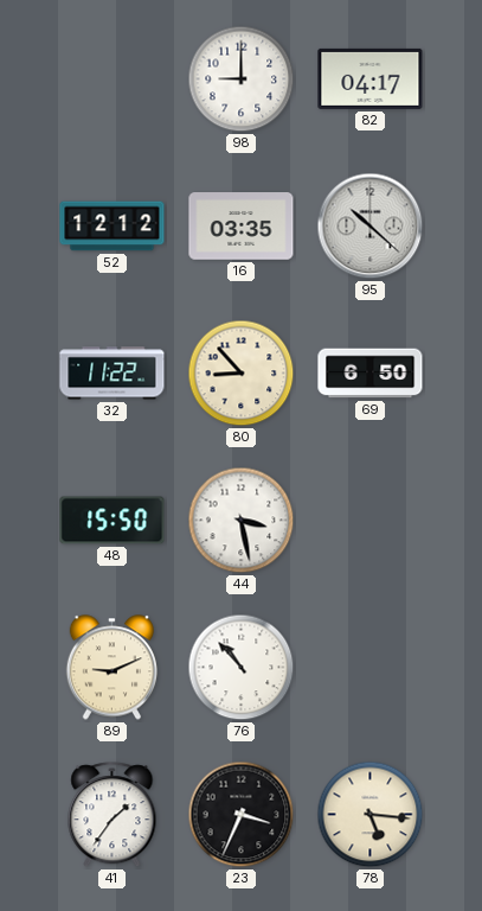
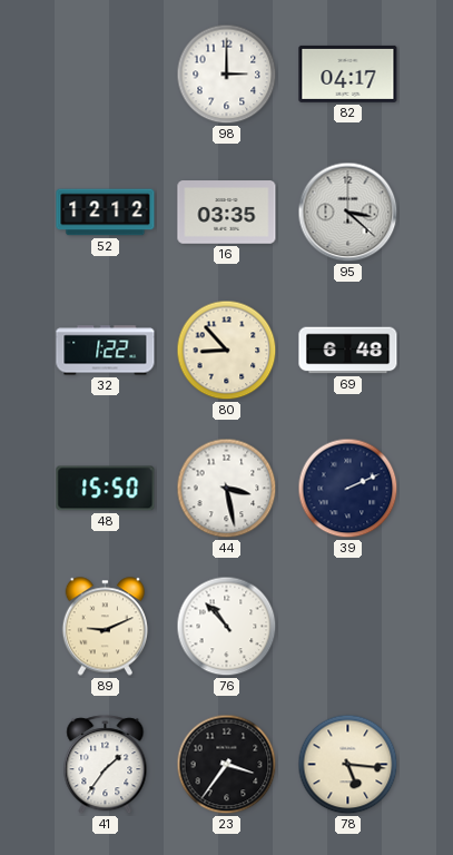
98: 9:00 -> 3:00
95: 10:22 -> 3:22
32: 11:22 -> 1:22
69: 6:50 -> 6:48
39: none -> 2:11
23: 3:34 -> 3:36
